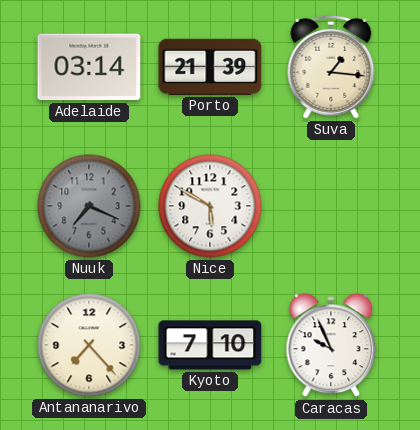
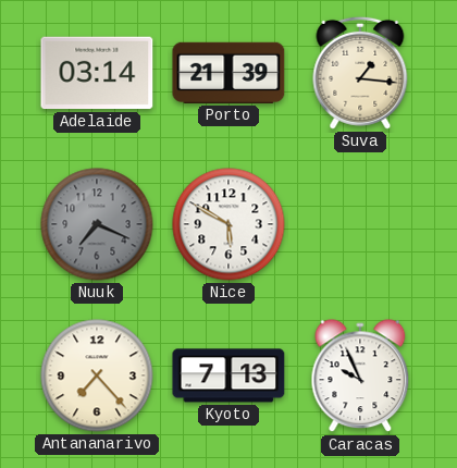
Kyoto: 7:10 -> 7:13
